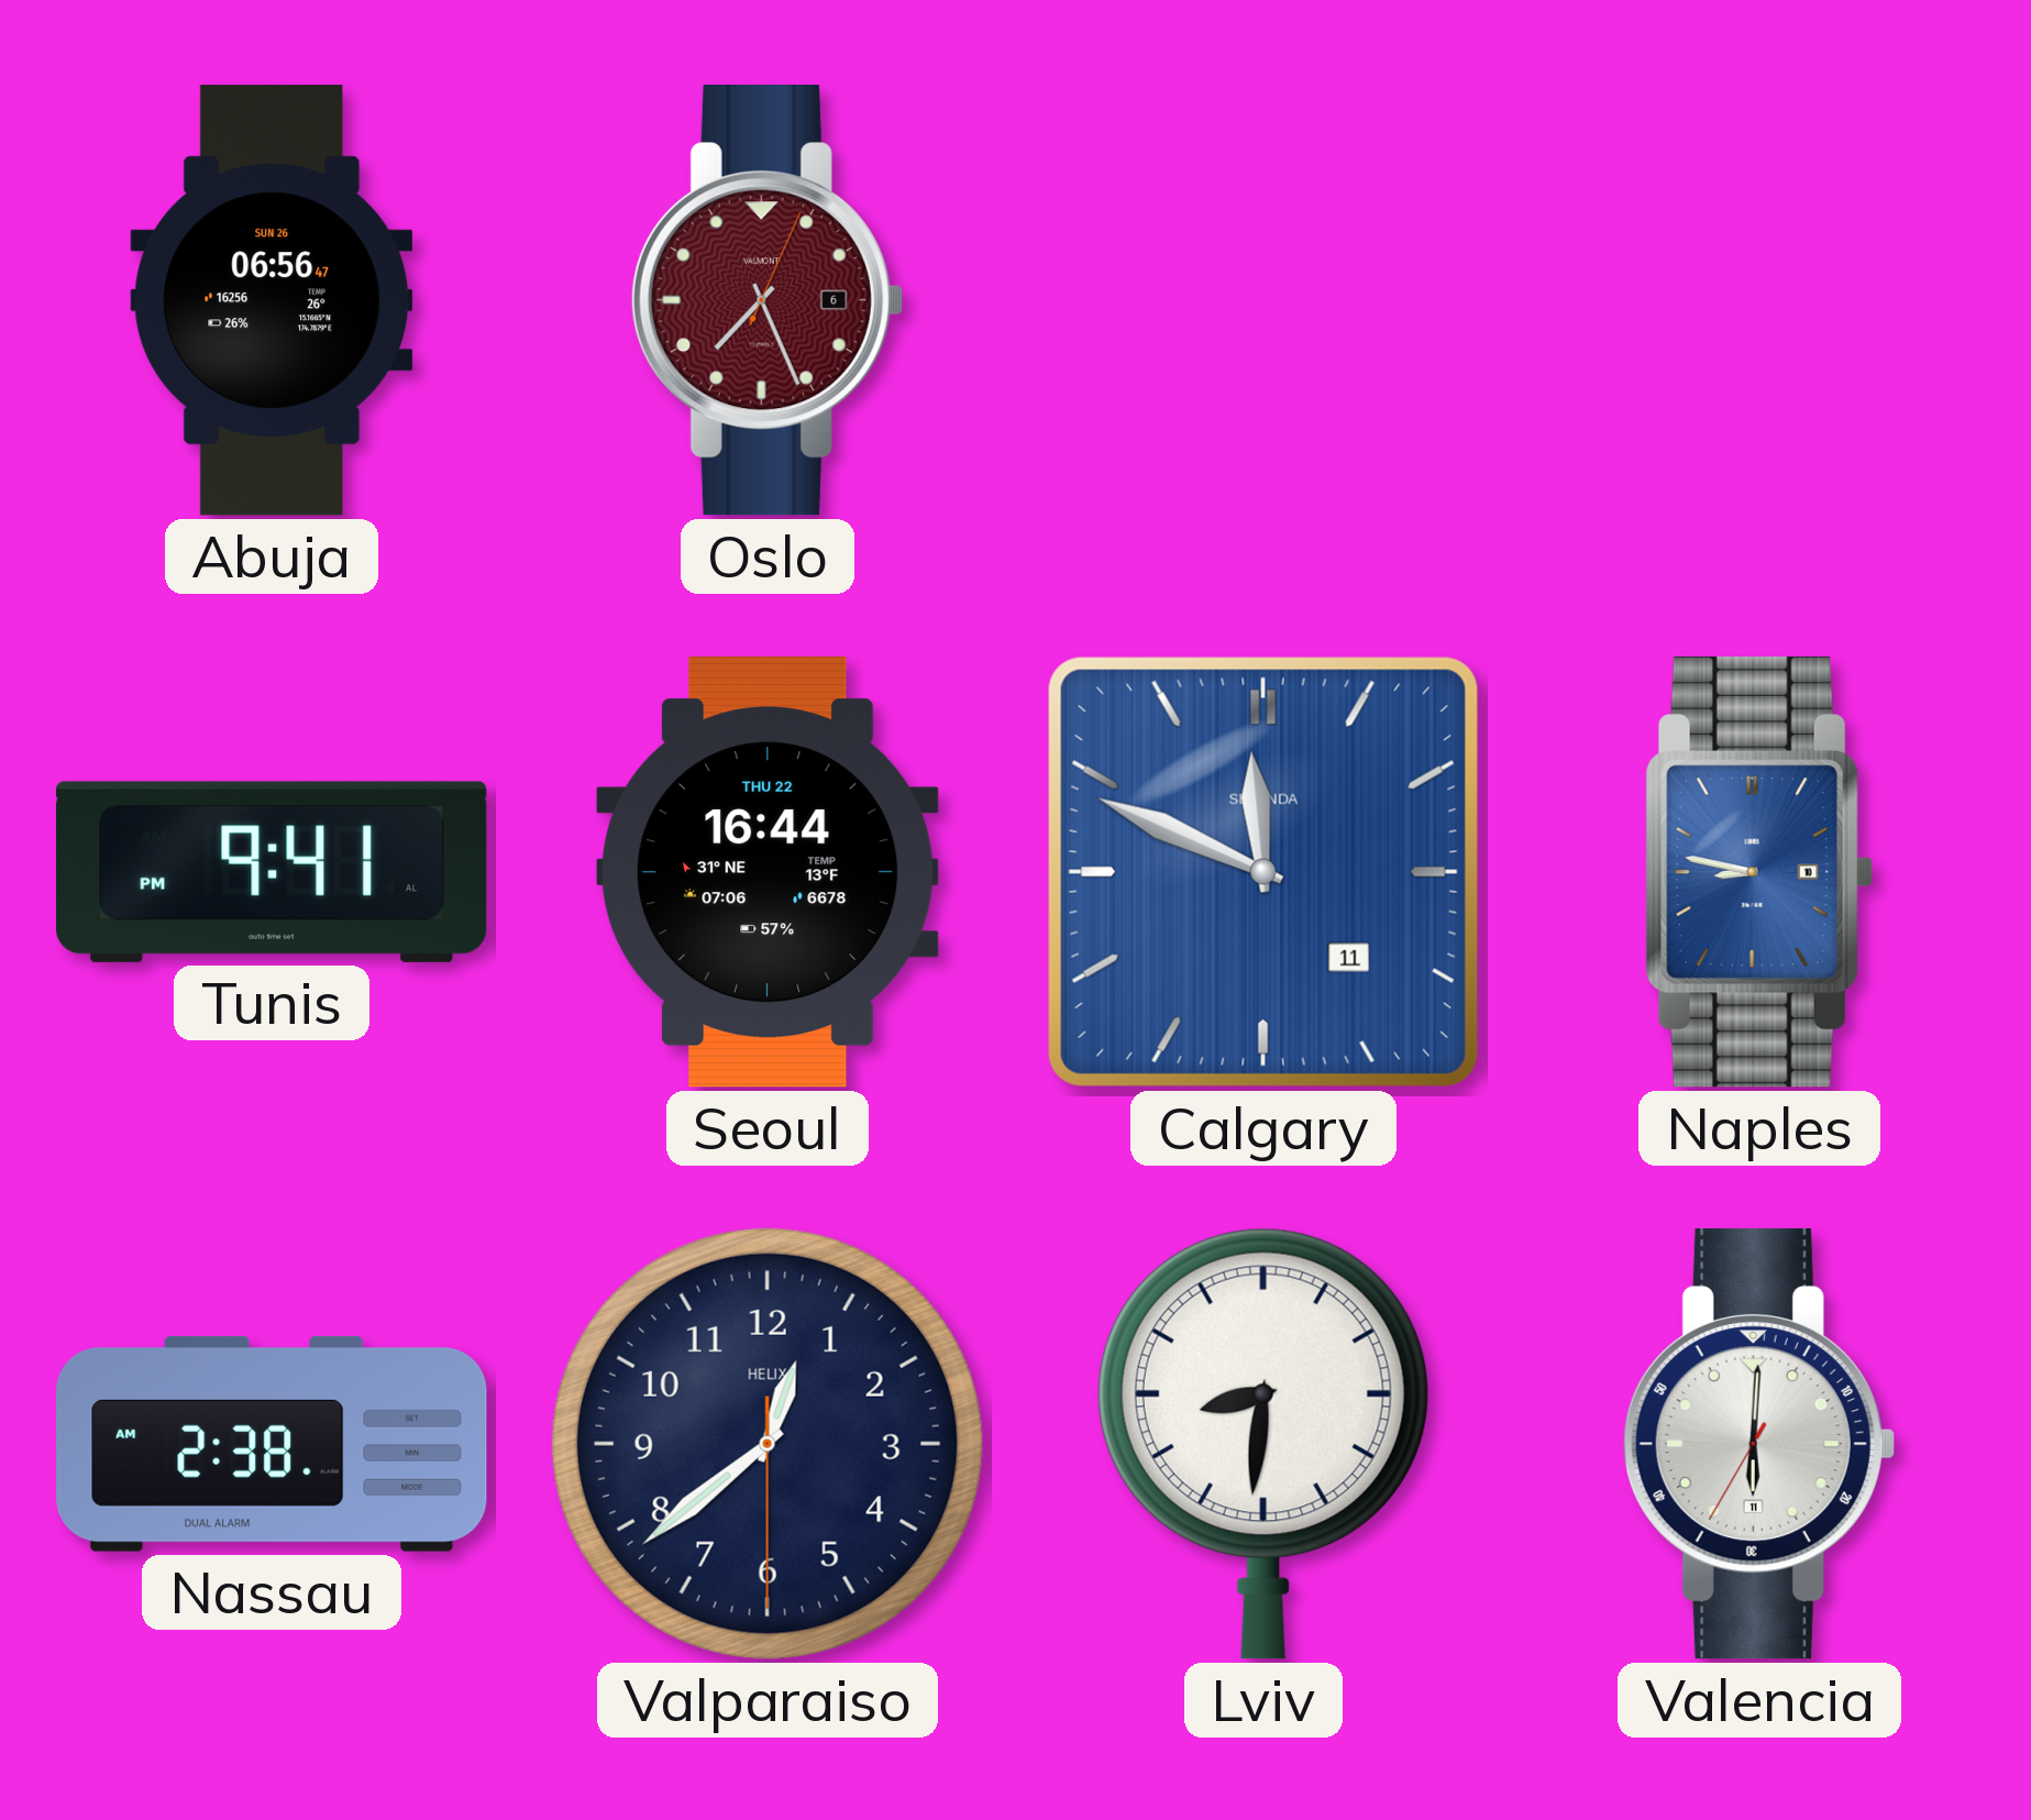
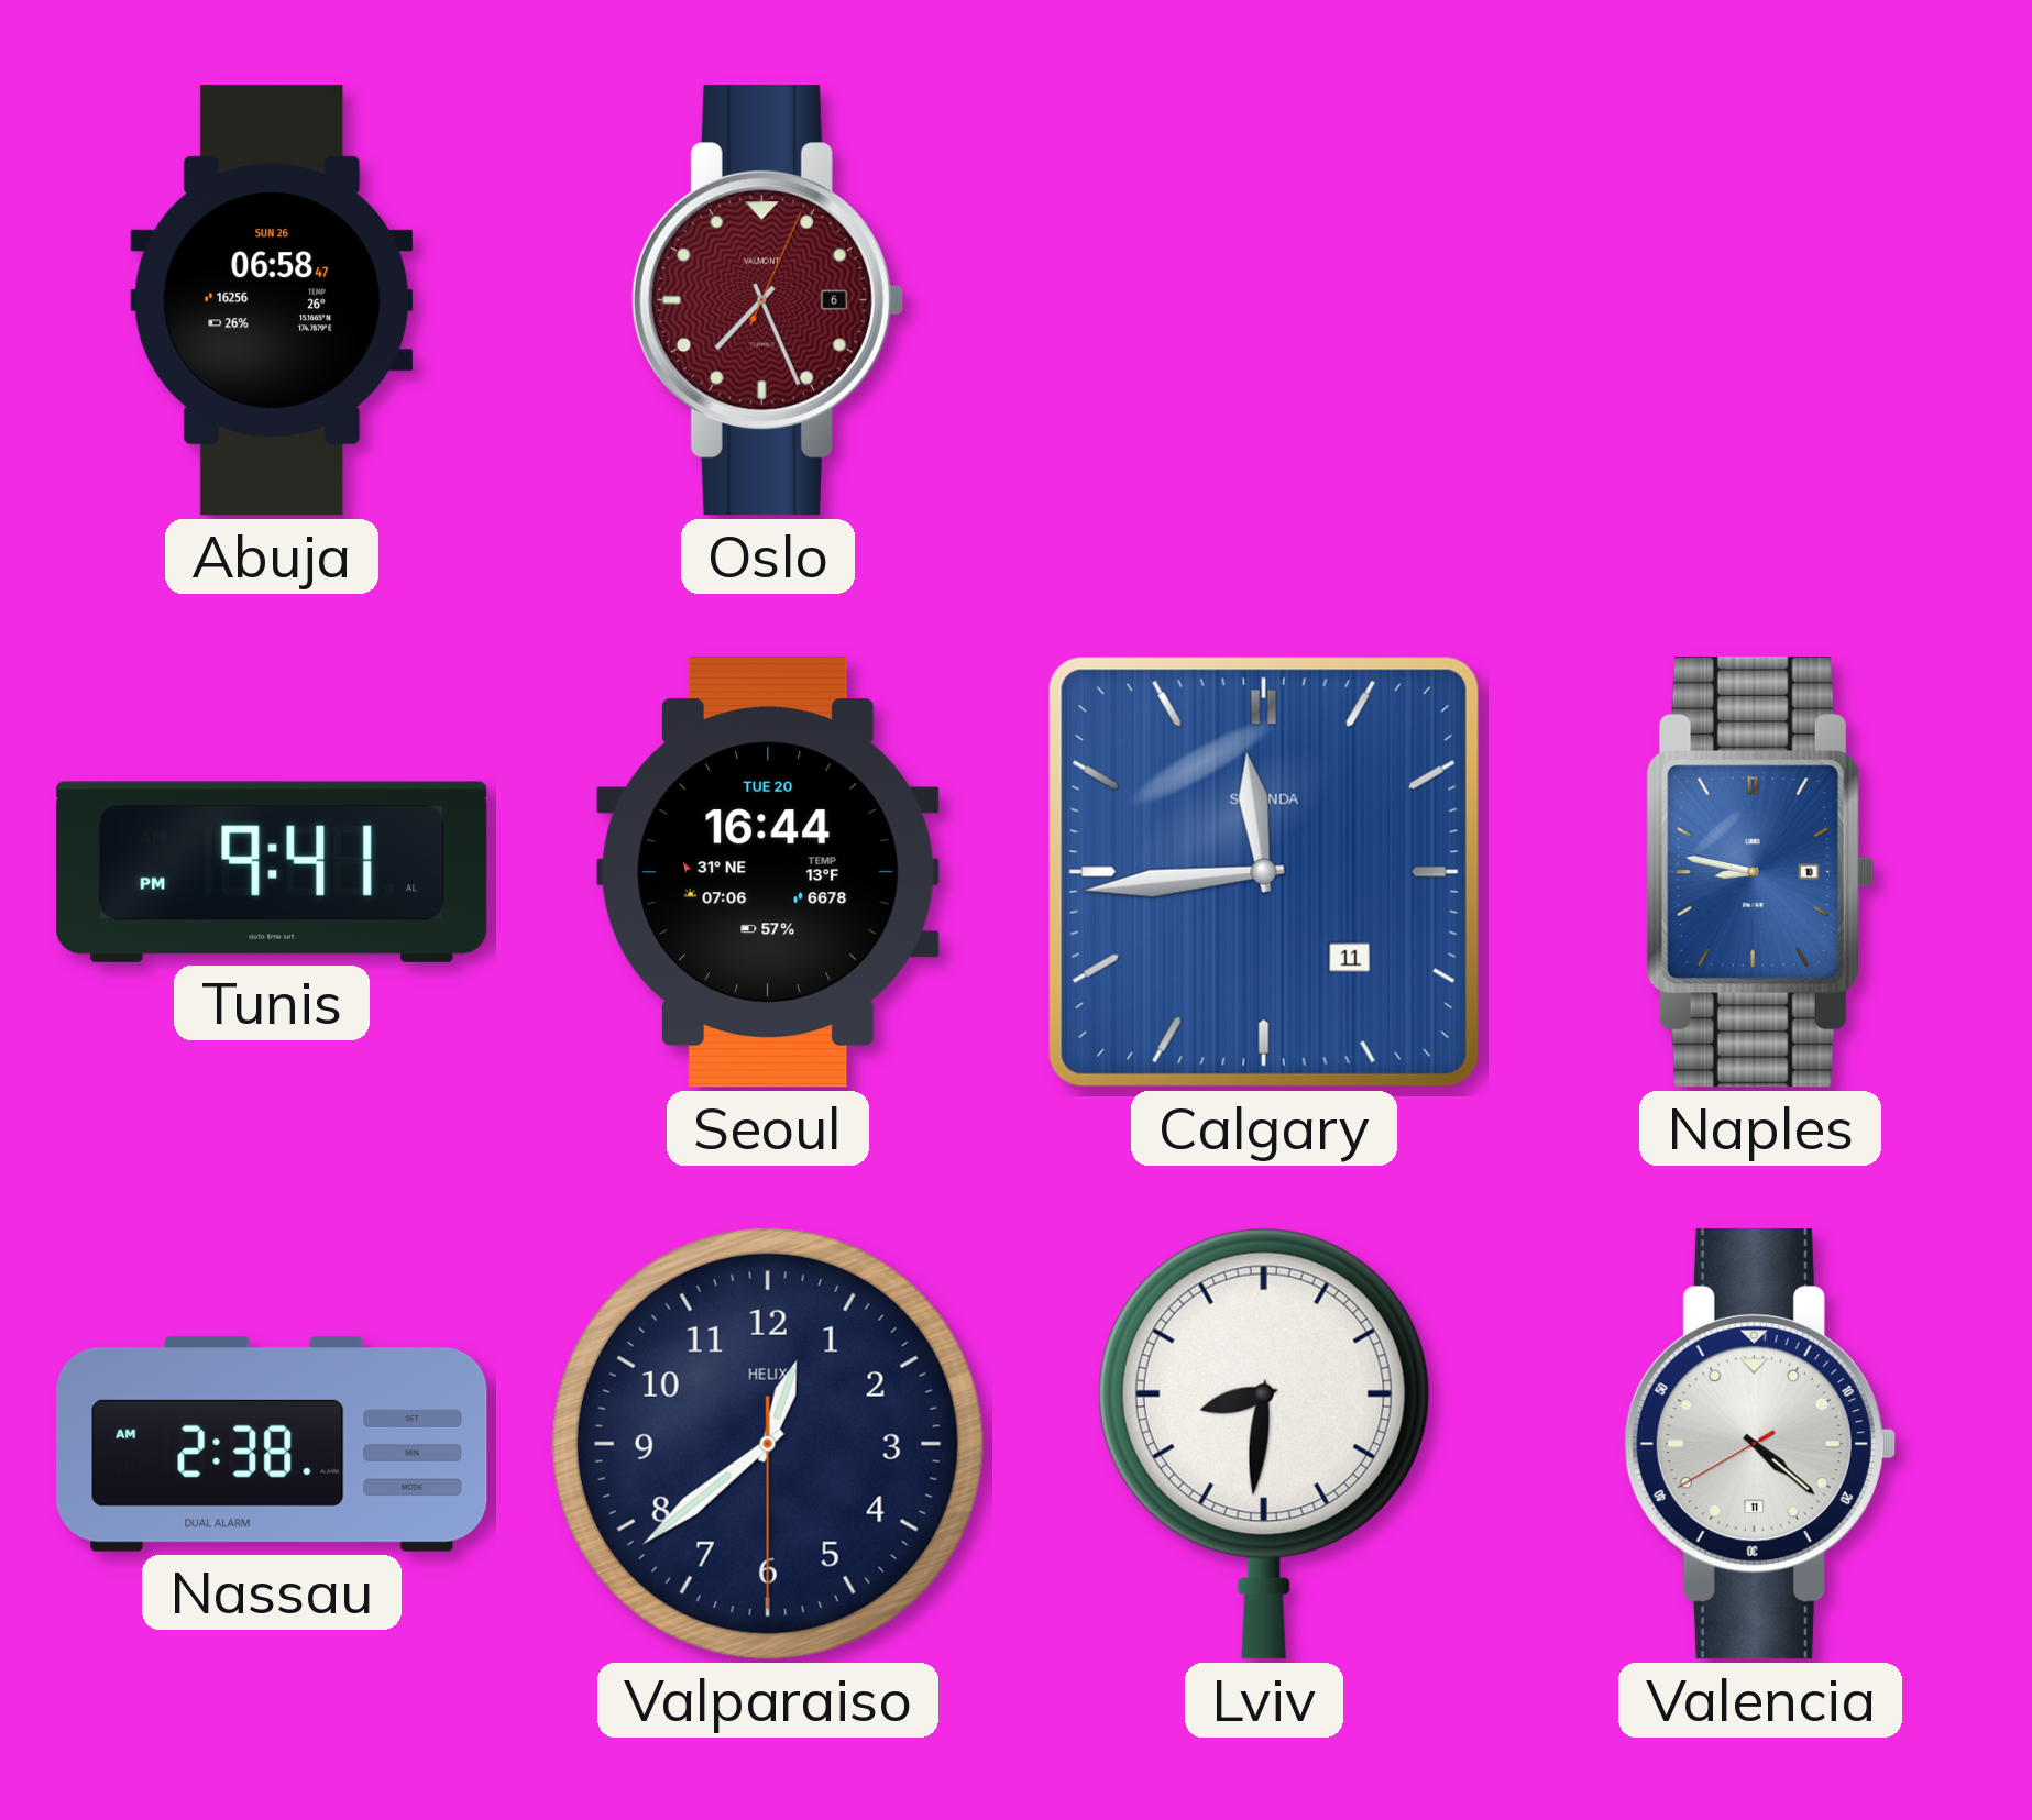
Abuja: 06:56 -> 06:58
Seoul date: THU 22 -> TUE 20
Calgary: 11:49 -> 11:44
Valencia: 6:00 -> 4:21
